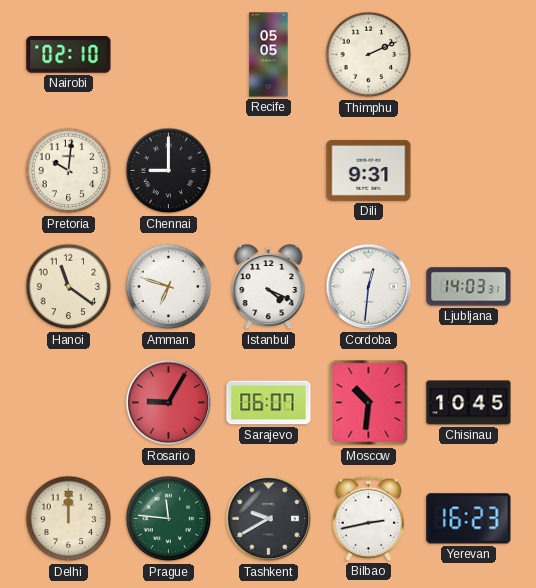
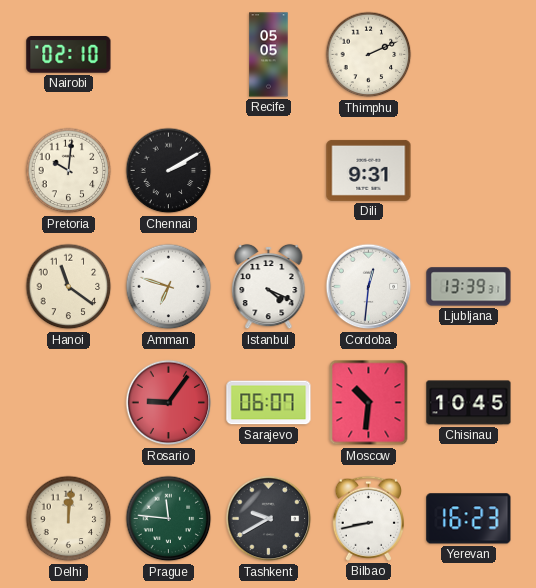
Chennai: 9:00 -> 2:10
Ljubljana: 14:03 -> 13:39
Rosario: 9:05 -> 9:06
Delhi: 12:00 -> 12:01
Bilbao: 2:43 -> 8:43
